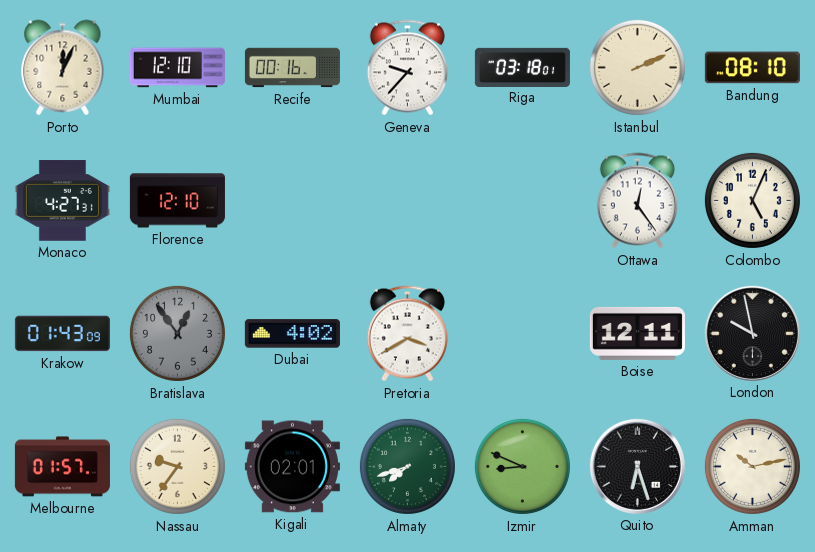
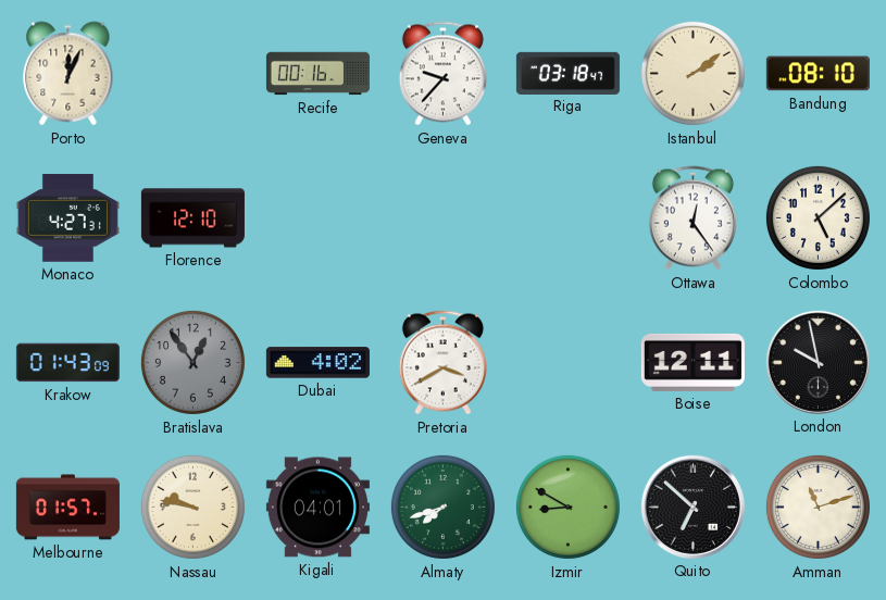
Mumbai: 12:10 -> none
Riga: 03:18:01 -> 03:18:47
Istanbul: 2:11 -> 2:09
Colombo: 5:04 -> 5:08
Nassau: 9:36 -> 9:47
Kigali: 02:01 -> 04:01
Izmir: 8:49 -> 8:50
Quito: 6:27 -> 6:52
Amman: 10:13 -> 11:12
